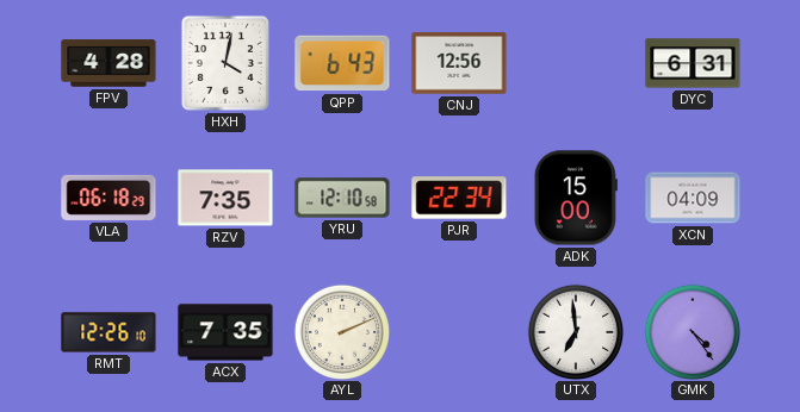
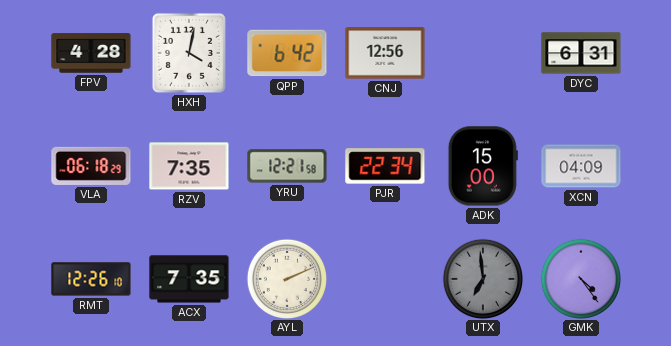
QPP: 6:43 -> 6:42
YRU: 12:10 -> 12:21
UTX dial: white -> grey
